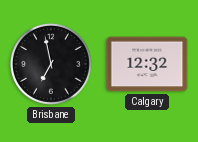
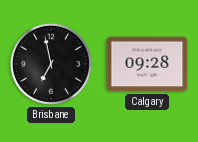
Calgary: 12:32 -> 09:28
